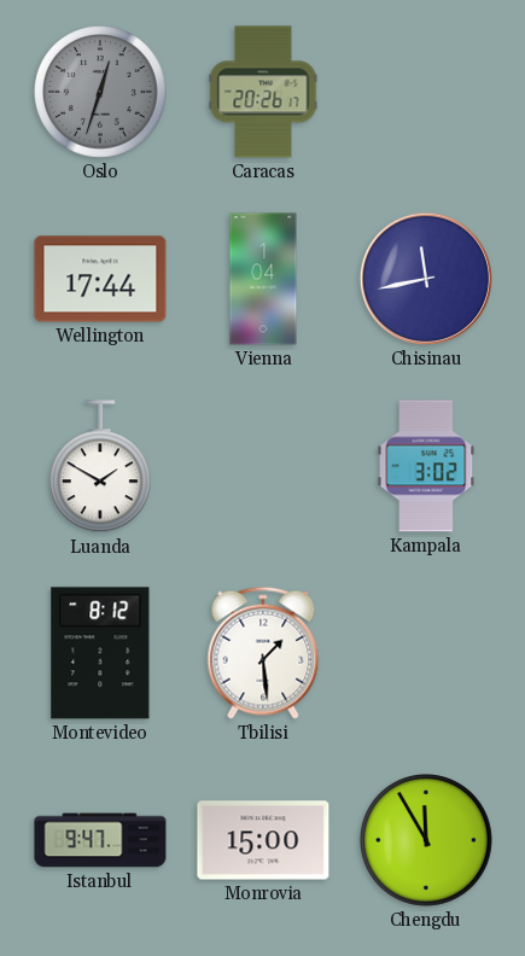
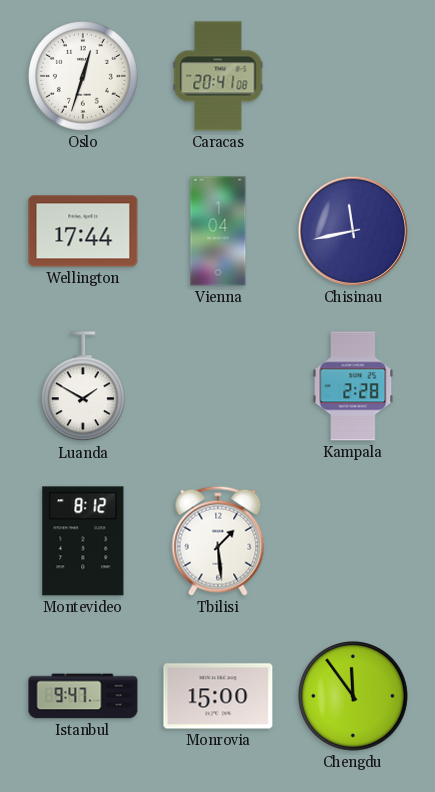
Oslo dial: grey -> white
Caracas: 20:26 -> 20:41
Kampala: 3:02 -> 2:28
Chengdu: 11:55 -> 11:54
